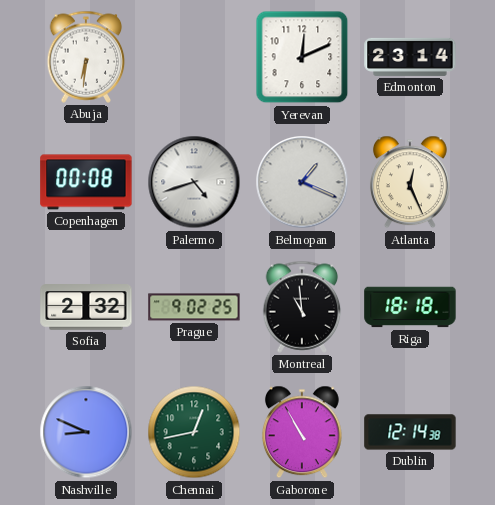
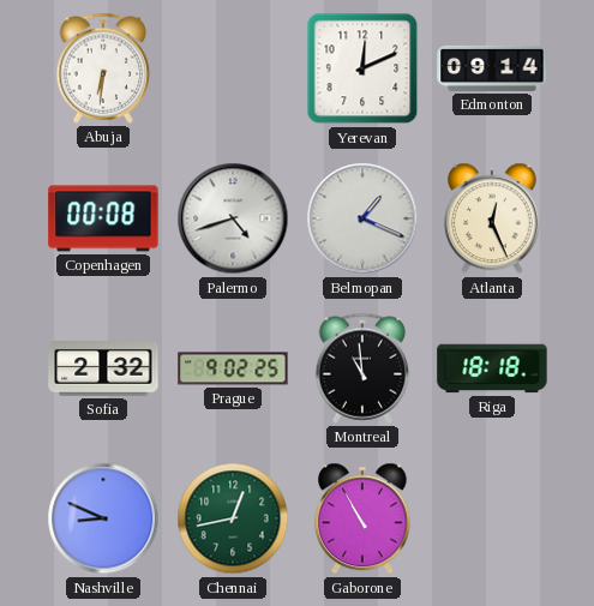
Edmonton: 23:14 -> 09:14
Dublin: 12:14 -> none
